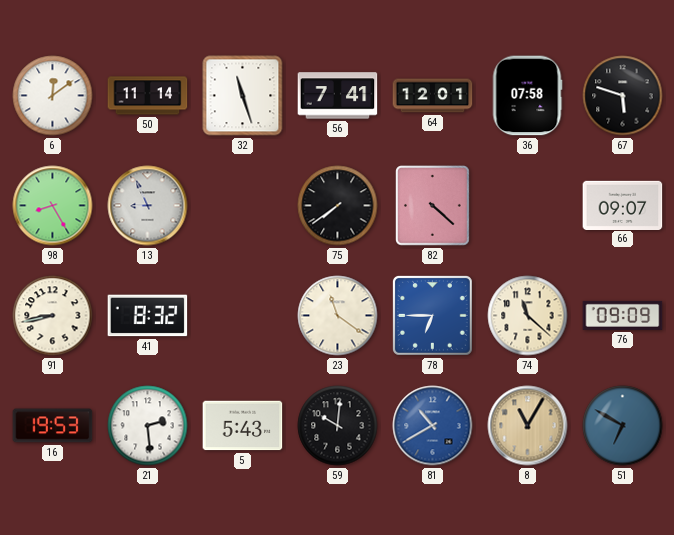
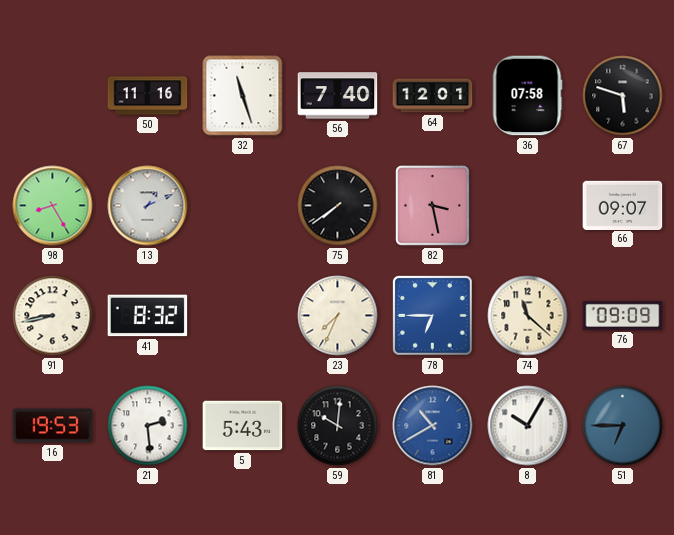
6: 12:09 -> none
50: 11:14 -> 11:16
56: 7:41 -> 7:40
13: 8:56 -> 1:11
82: 4:22 -> 3:28
23: 11:21 -> 7:34
8: 11:05 -> 10:05
8 dial: champagne -> white
51: 6:50 -> 6:45
